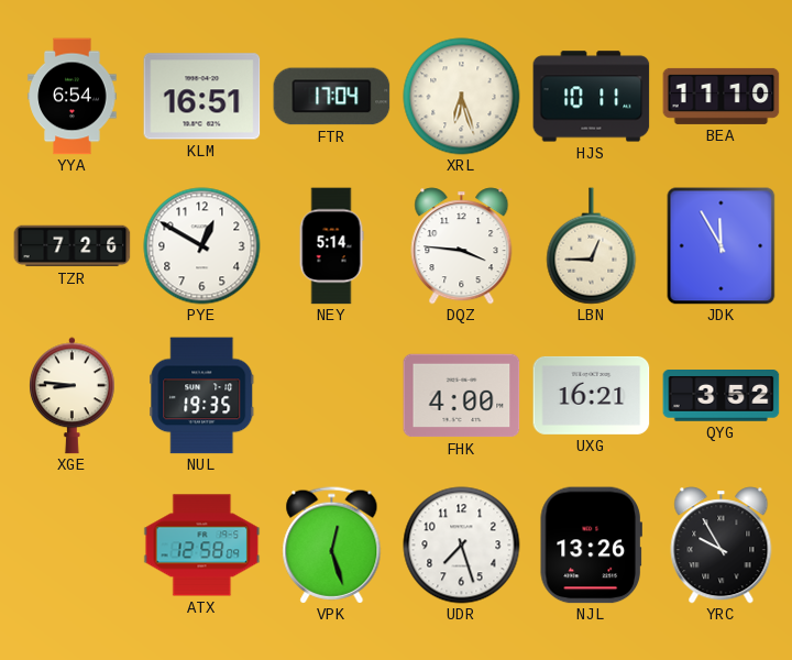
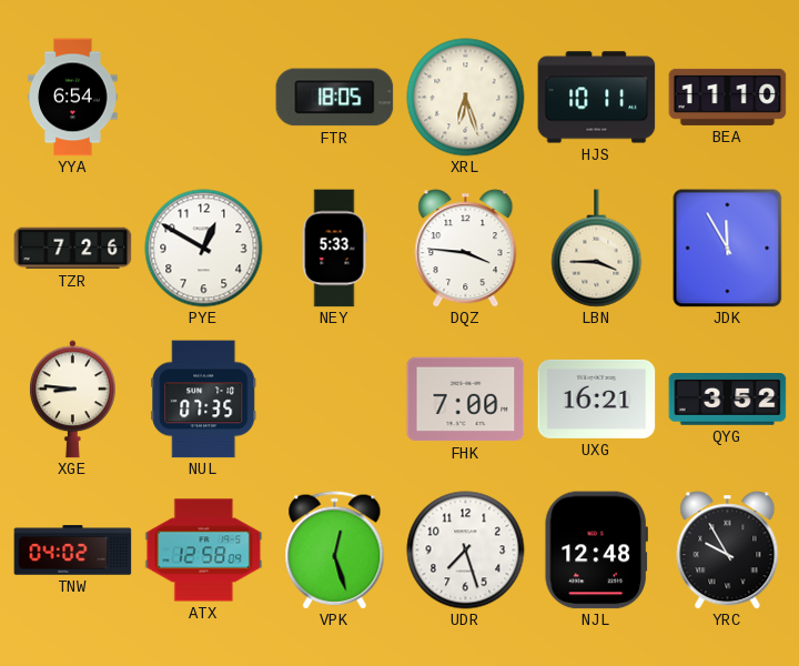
KLM: 16:51 -> none
FTR: 17:04 -> 18:05
NEY: 5:14 -> 5:33
LBN: 12:45 -> 3:45
NUL: 19:35 -> 07:35
FHK: 4:00 -> 7:00
TNW: none -> 04:02
NJL: 13:26 -> 12:48
